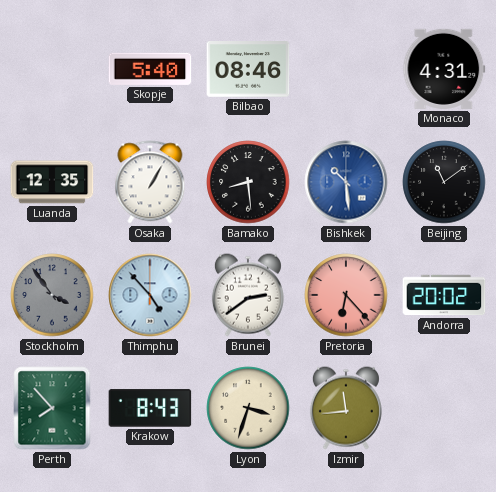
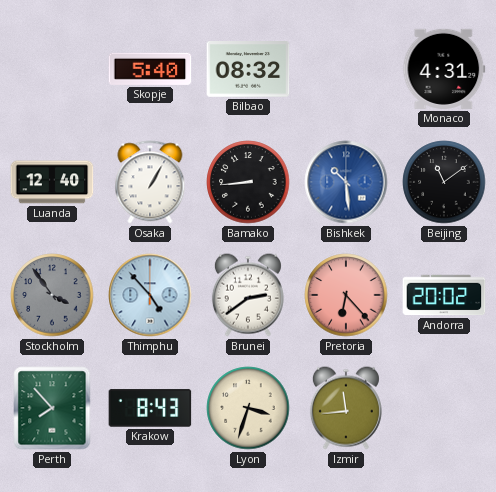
Bilbao: 08:46 -> 08:32
Luanda: 12:35 -> 12:40
Bamako: 8:29 -> 8:44
